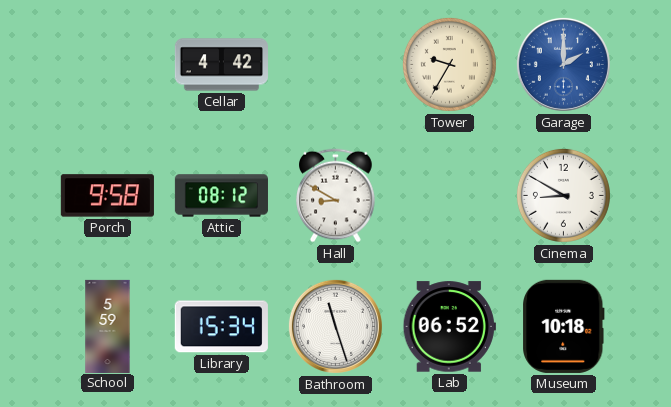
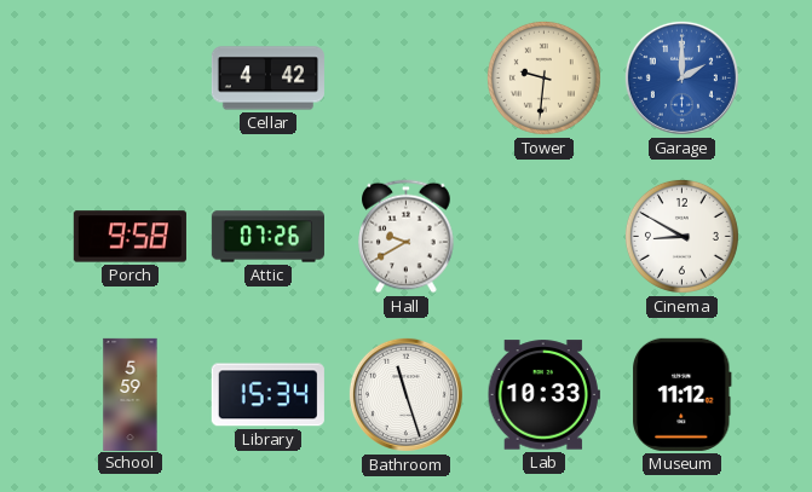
Tower: 9:35 -> 9:31
Attic: 08:12 -> 07:26
Hall: 8:50 -> 9:40
Lab: 06:52 -> 10:33
Museum: 10:18 -> 11:12
